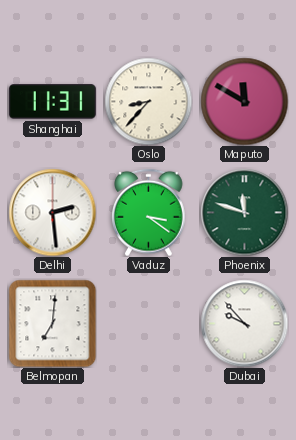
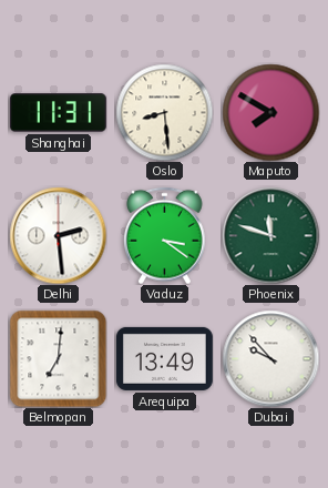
Oslo: 8:37 -> 8:29
Maputo: 11:50 -> 7:50
Arequipa: none -> 13:49
